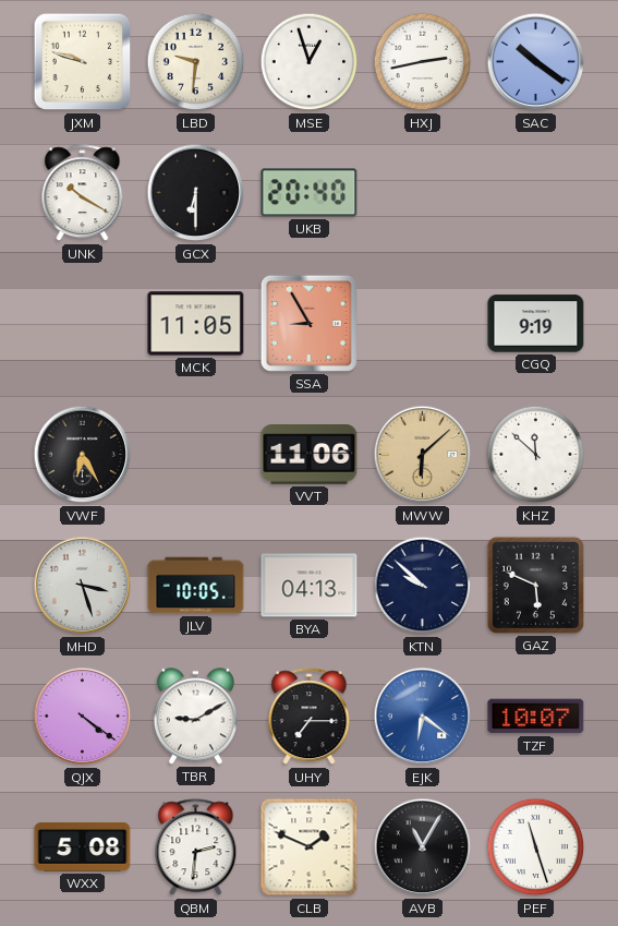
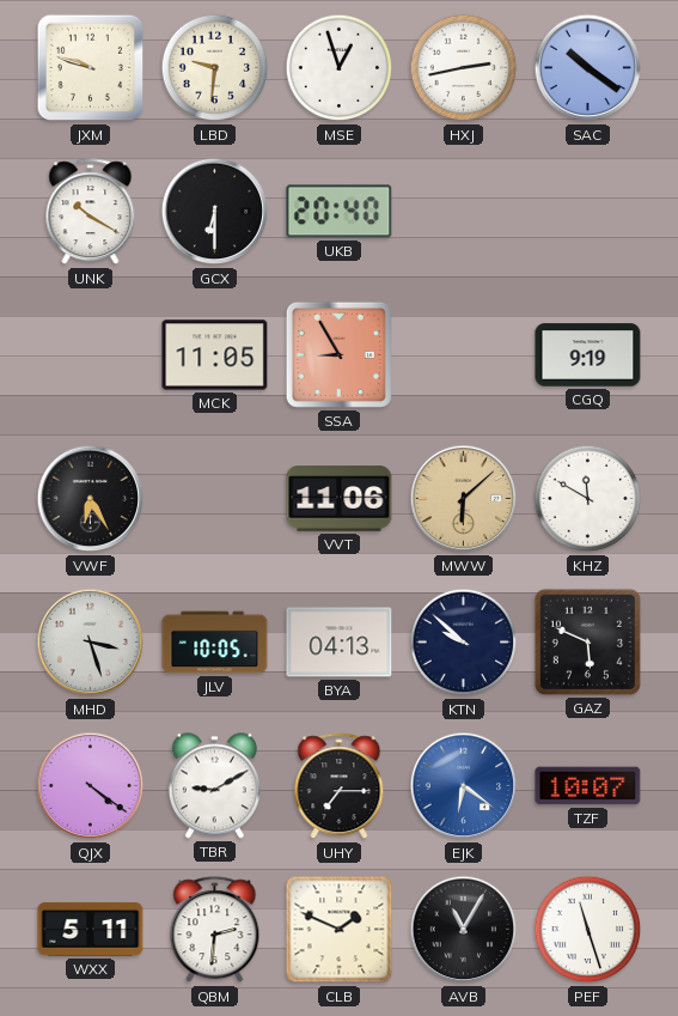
KHZ: 11:52 -> 11:50
WXX: 5:08 -> 5:11
